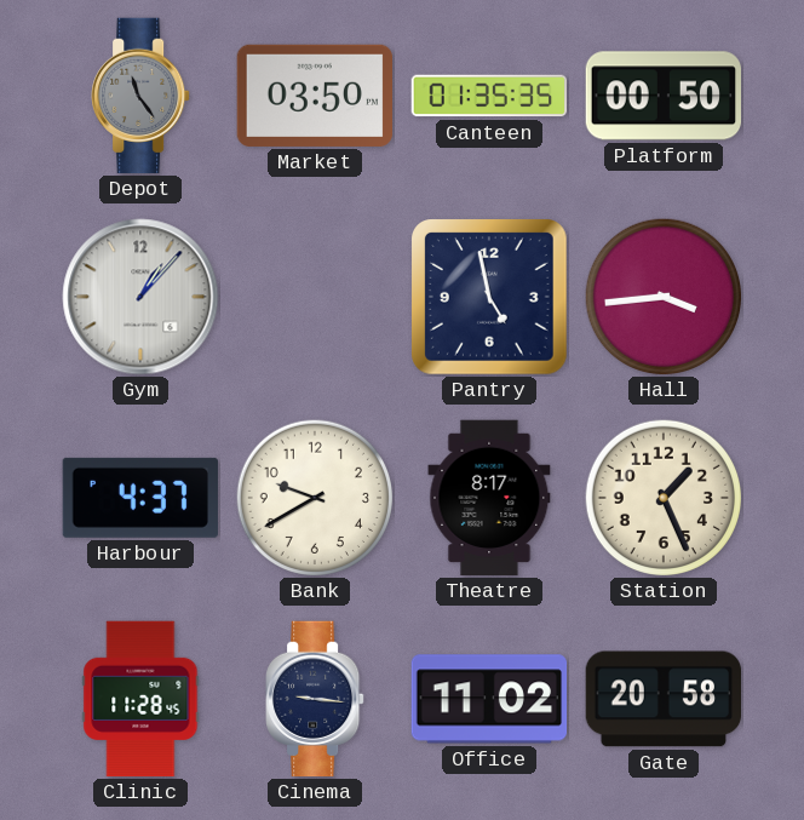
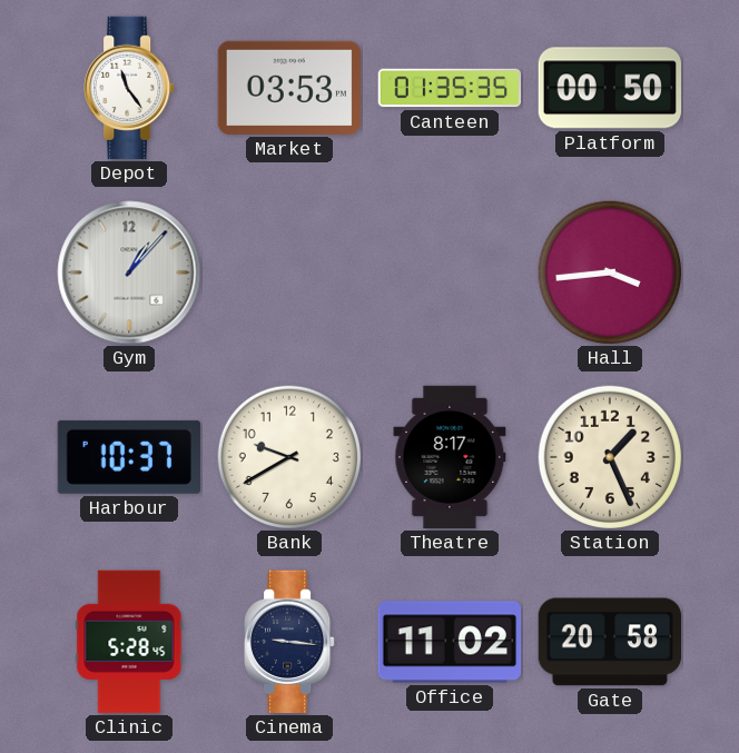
Depot dial: grey -> white
Market: 03:50 -> 03:53
Pantry: 4:58 -> none
Harbour: 4:37 -> 10:37
Clinic: 11:28 -> 5:28
